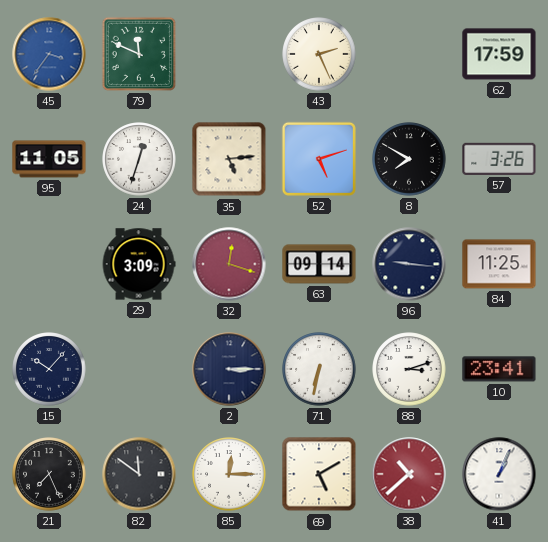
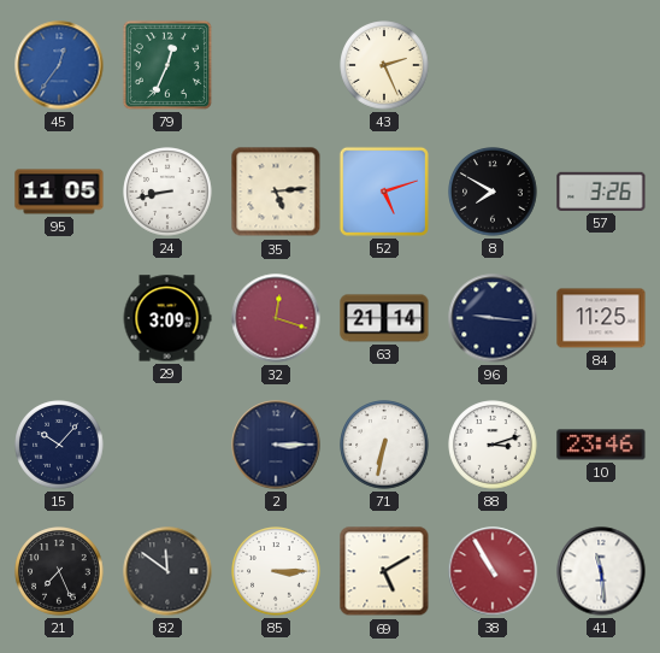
45: 3:36 -> 12:36
79: 11:49 -> 12:34
62: 17:59 -> none
24: 12:33 -> 8:43
63: 09:14 -> 21:14
10: 23:41 -> 23:46
85: 12:15 -> 3:15
38: 10:38 -> 10:55
41: 1:04 -> 11:29
